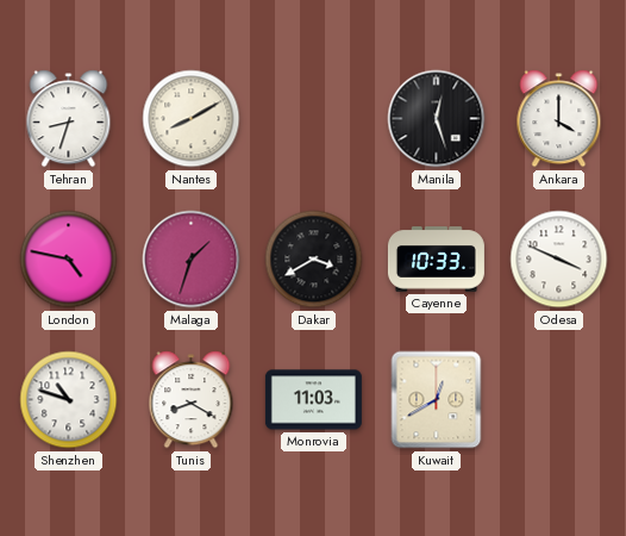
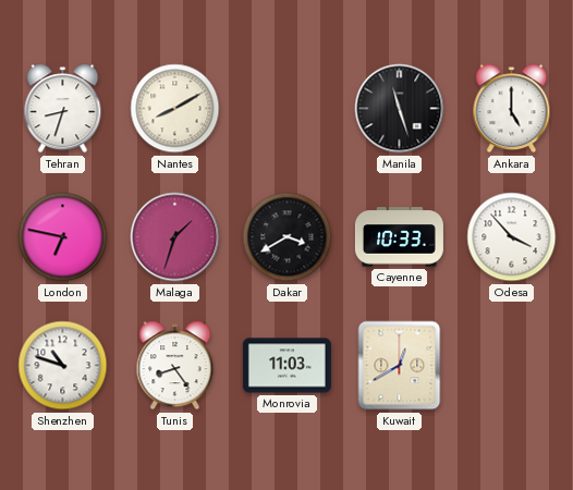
Manila: 12:27 -> 11:27
Ankara: 4:00 -> 5:00
London: 4:47 -> 6:47
Odesa: 3:49 -> 3:53
Tunis: 8:20 -> 8:24
